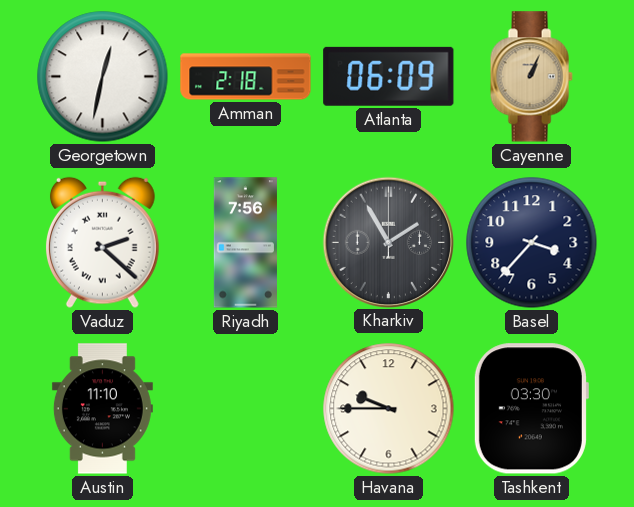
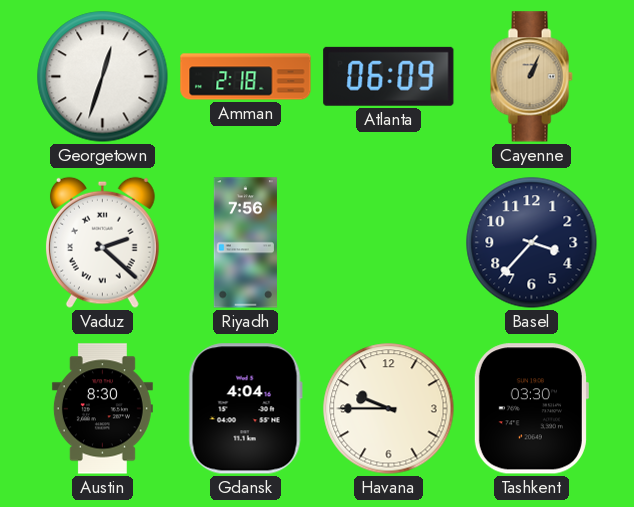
Georgetown: 12:32 -> 12:33
Kharkiv: 1:55 -> none
Austin: 11:10 -> 8:30
Gdansk: none -> 4:04
